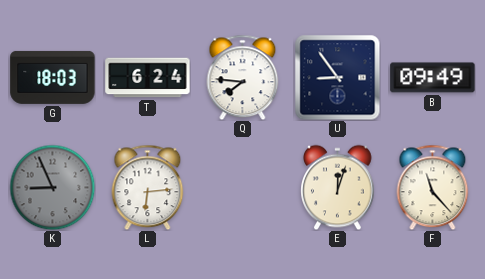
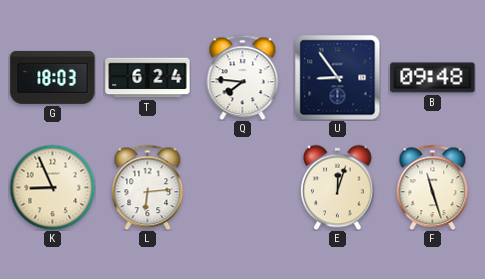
B: 09:49 -> 09:48
K dial: grey -> cream
F: 11:23 -> 11:27
